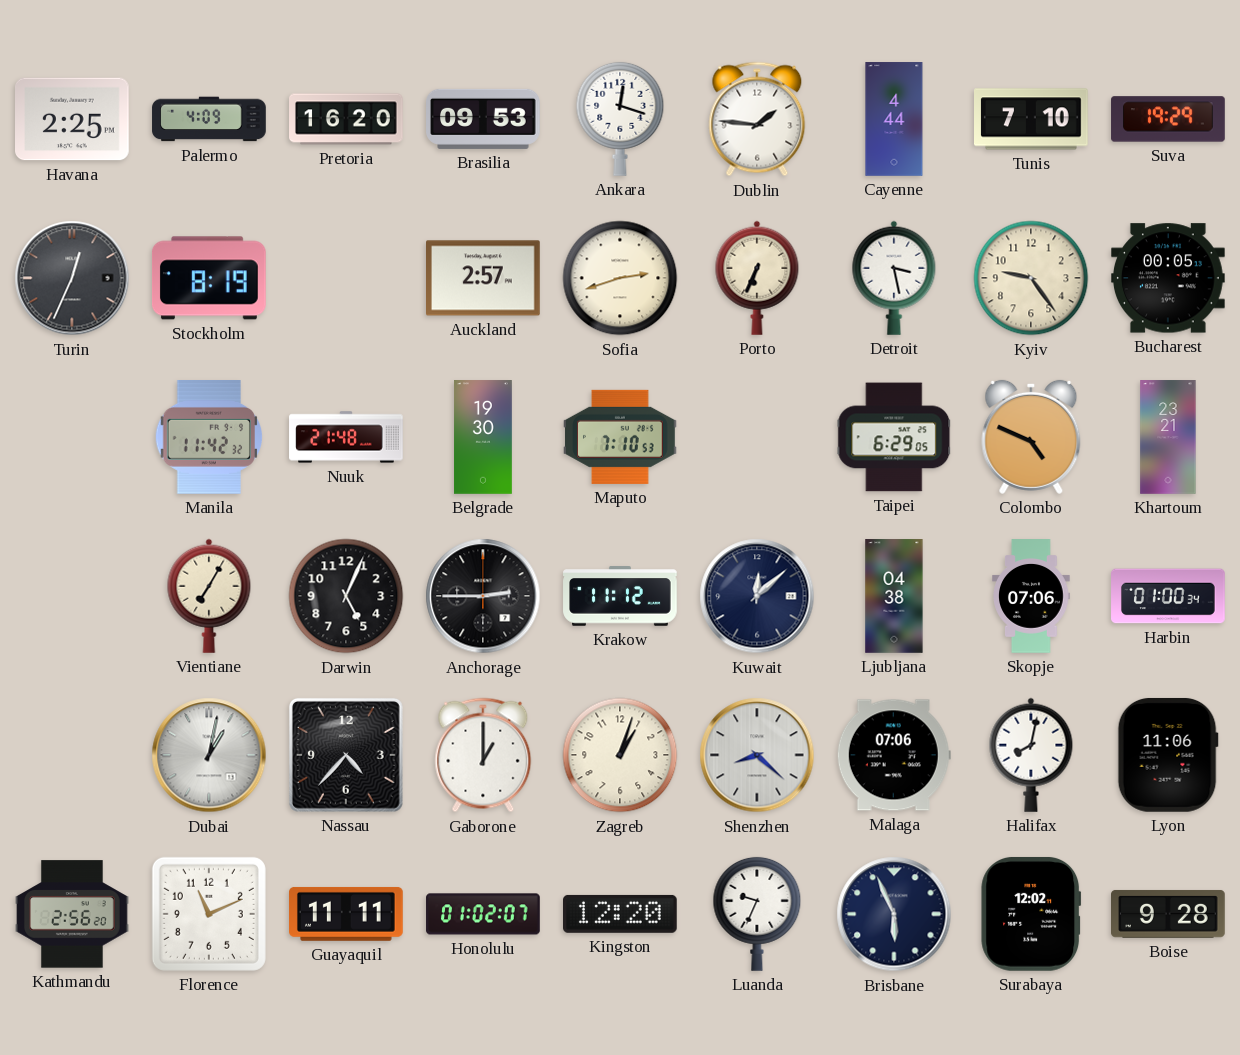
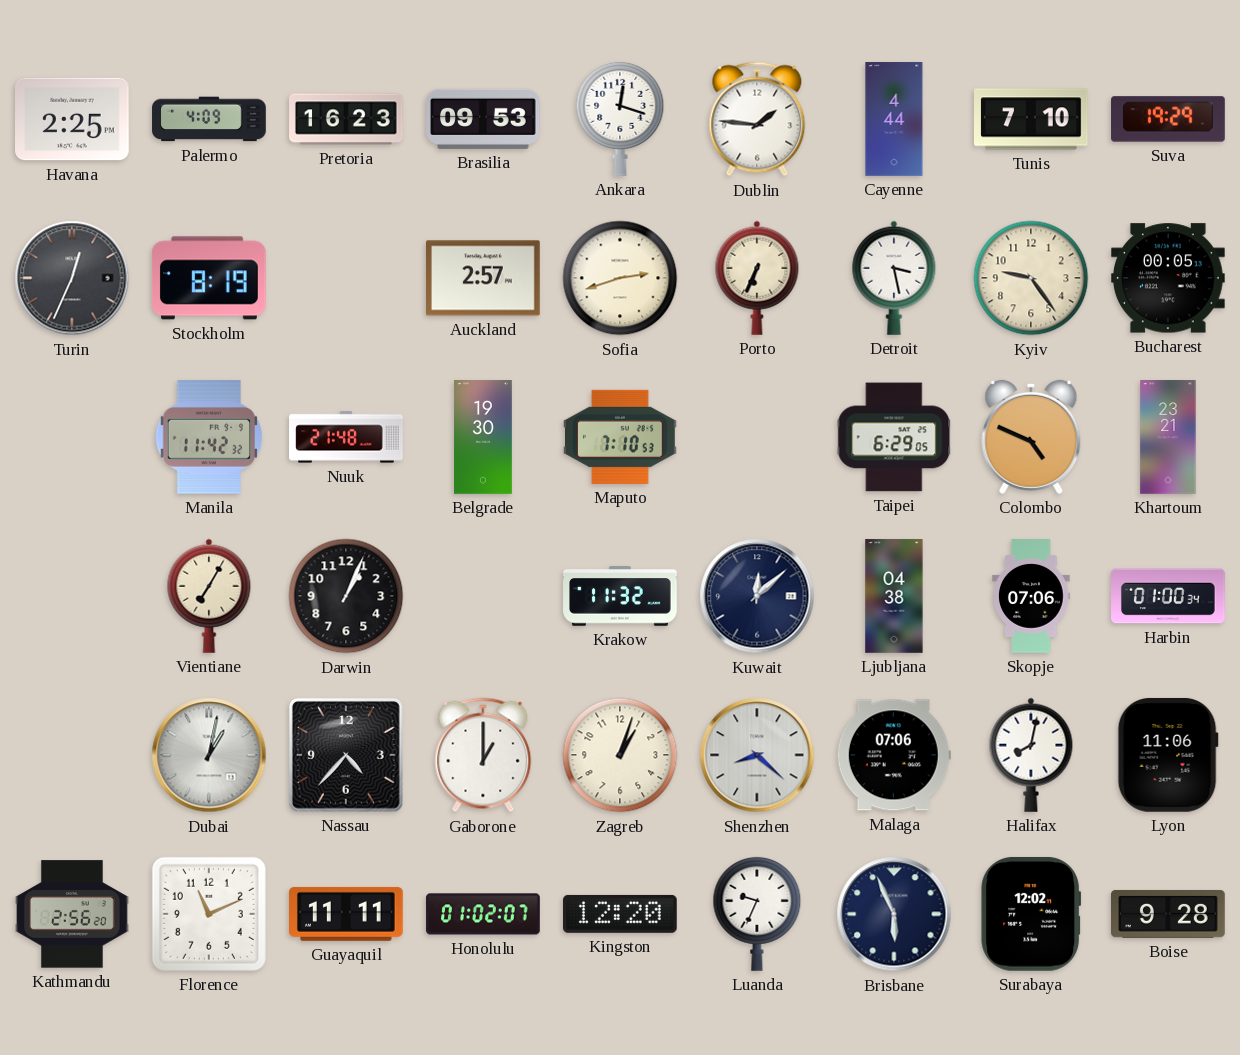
Pretoria: 16:20 -> 16:23
Darwin: 5:04 -> 1:04
Anchorage: 2:45 -> none
Krakow: 11:12 -> 11:32
